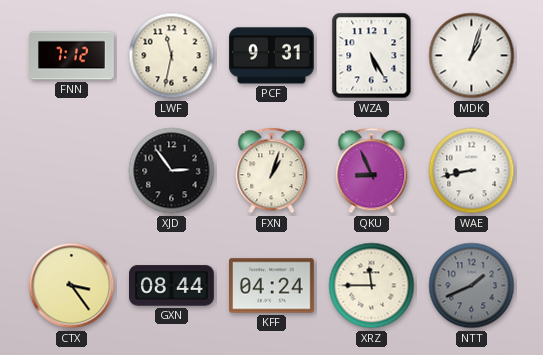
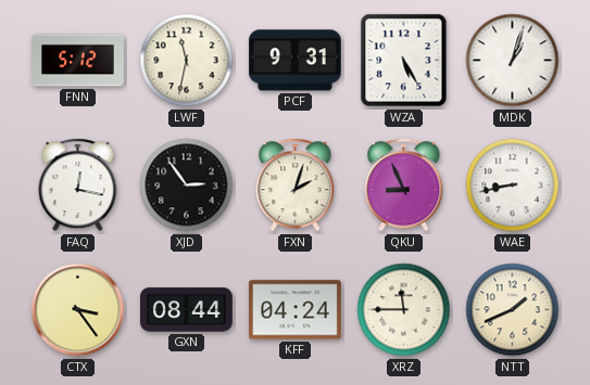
FNN: 7:12 -> 5:12
FAQ: none -> 12:17
FXN: 1:03 -> 2:03
NTT dial: grey -> cream
